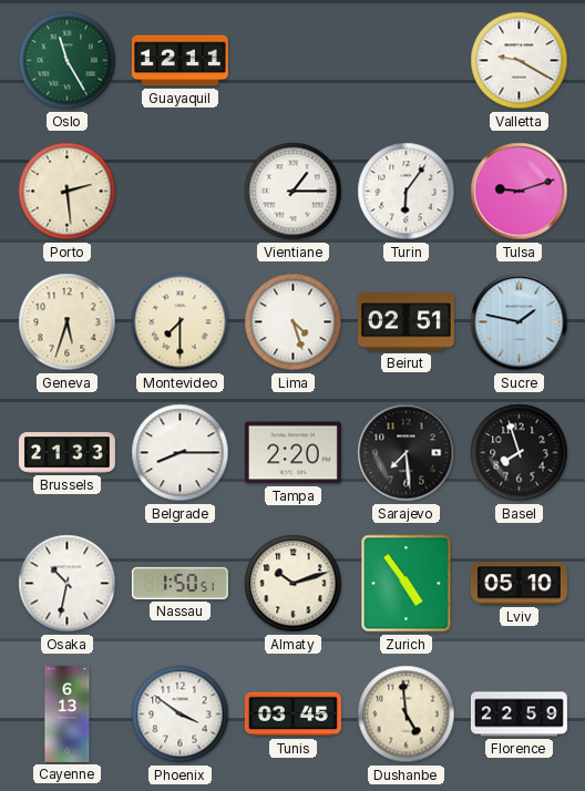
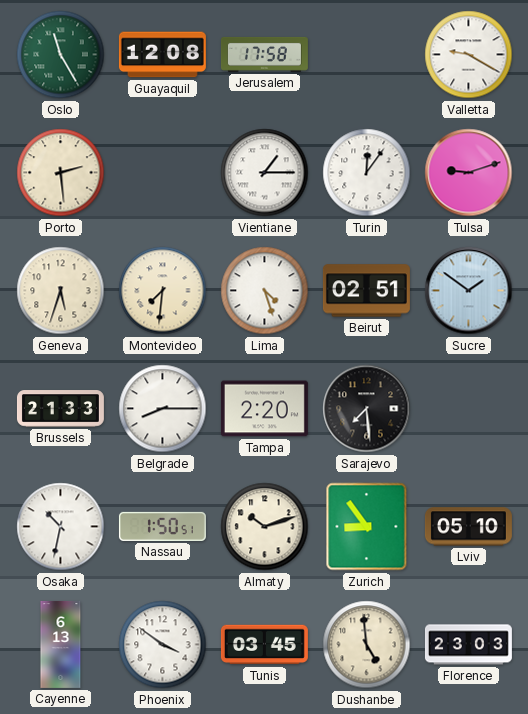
Guayaquil: 12:11 -> 12:08
Jerusalem: none -> 17:58
Turin: 6:06 -> 12:06
Montevideo: 7:30 -> 7:31
Sucre: 1:47 -> 1:51
Basel: 7:57 -> none
Zurich: 4:54 -> 8:54
Florence: 22:59 -> 23:03
